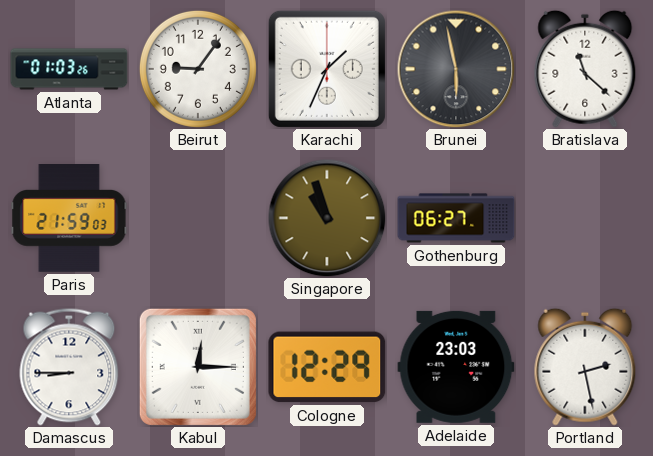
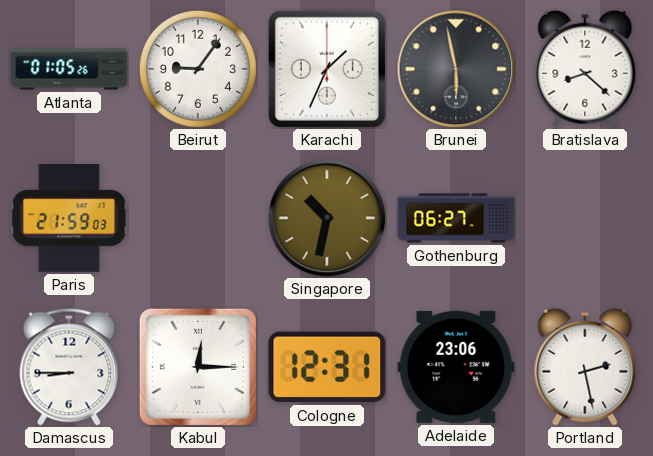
Atlanta: 01:03 -> 01:05
Bratislava: 11:22 -> 8:22
Singapore: 10:57 -> 10:32
Cologne: 12:29 -> 12:31
Adelaide: 23:03 -> 23:06
